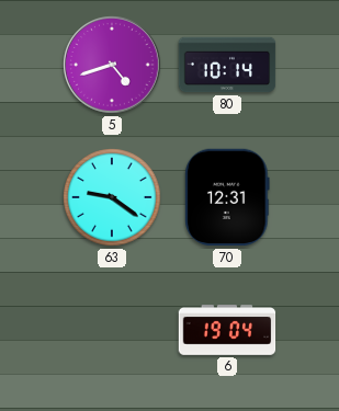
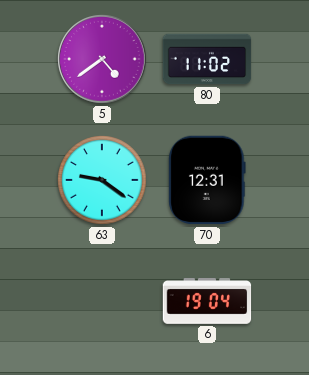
5: 4:42 -> 4:39
80: 10:14 -> 11:02
